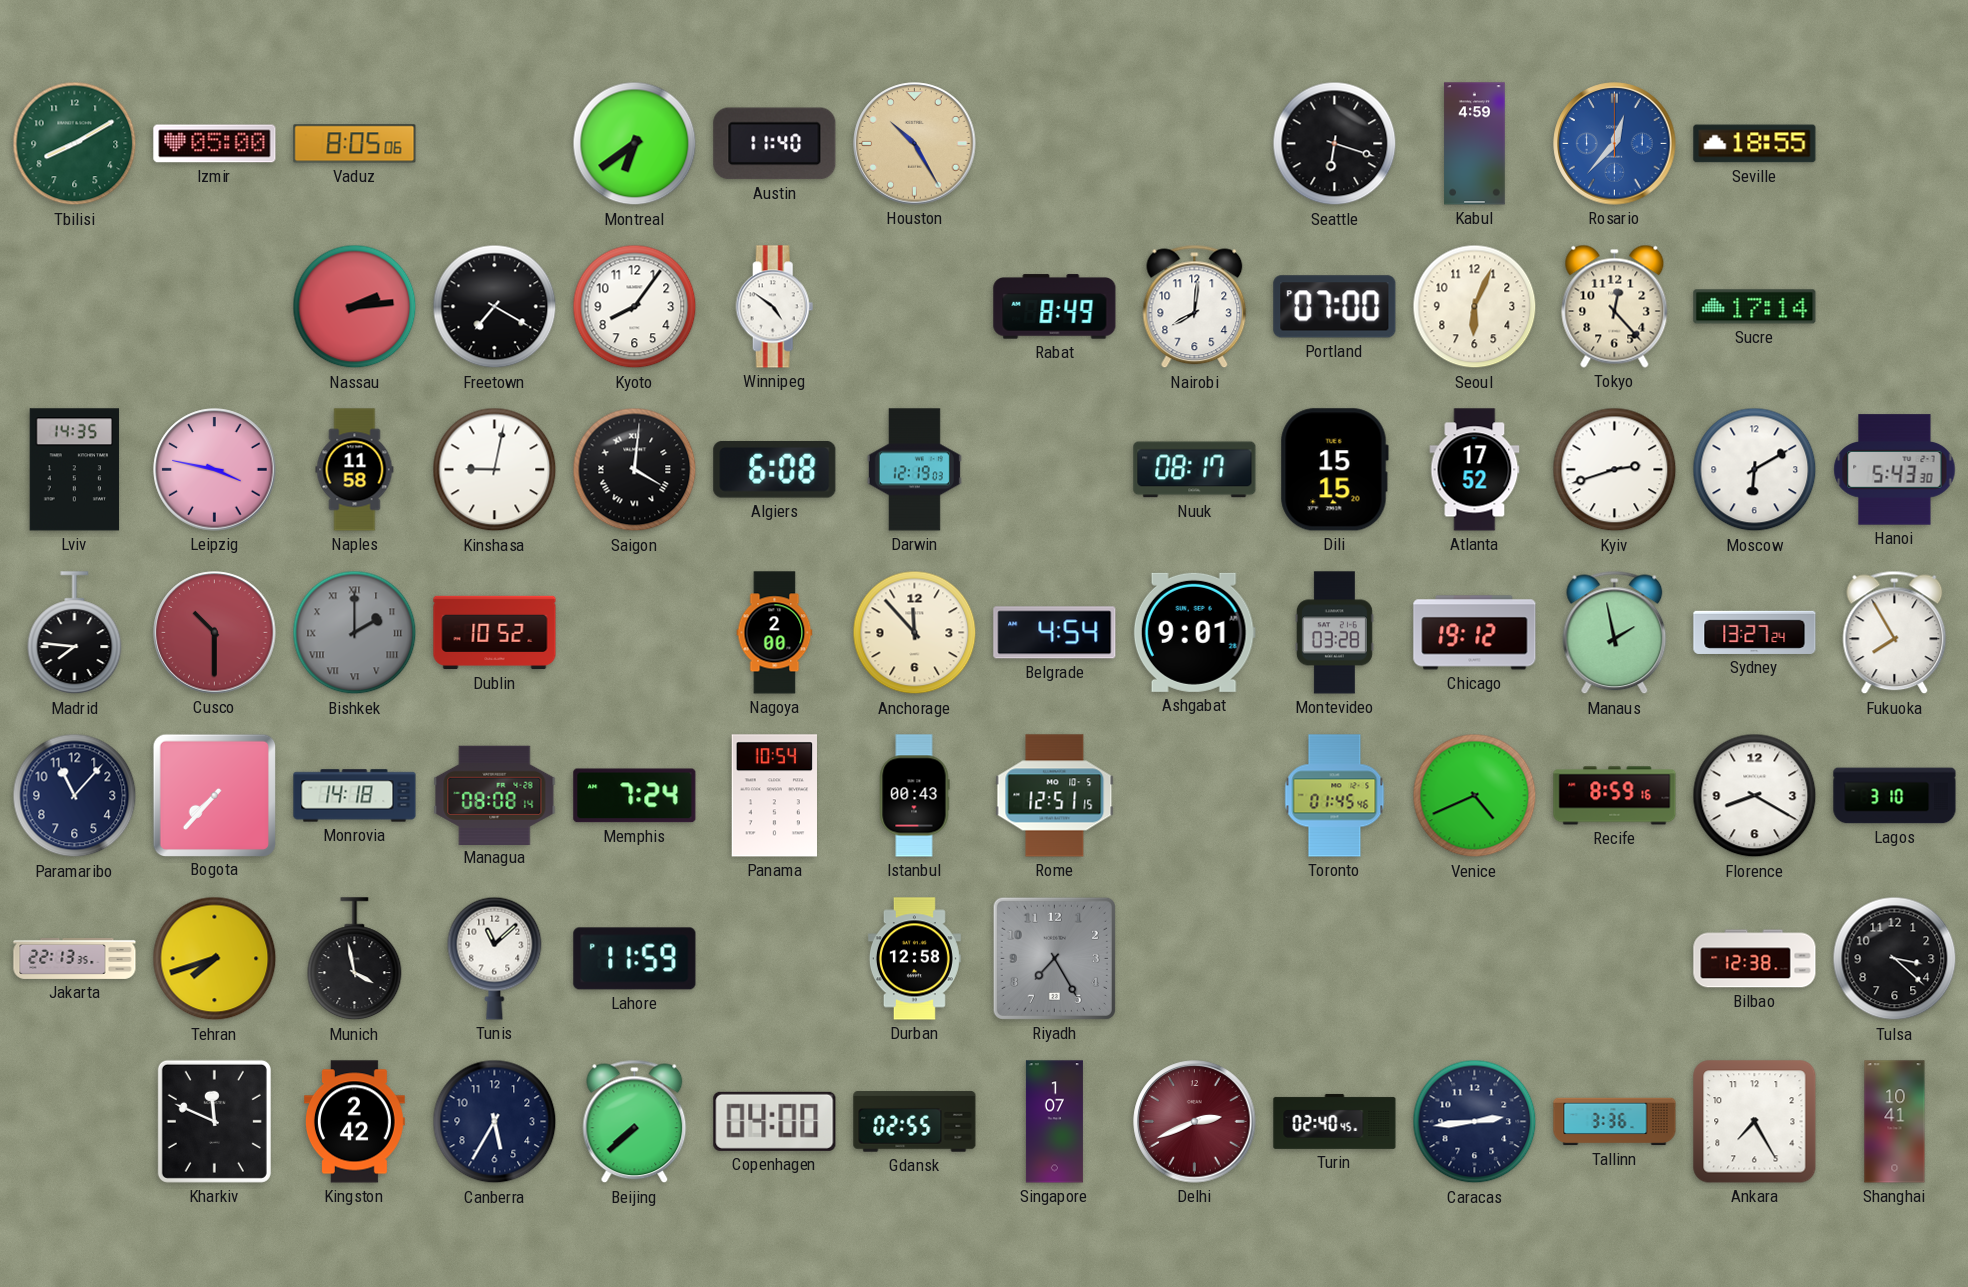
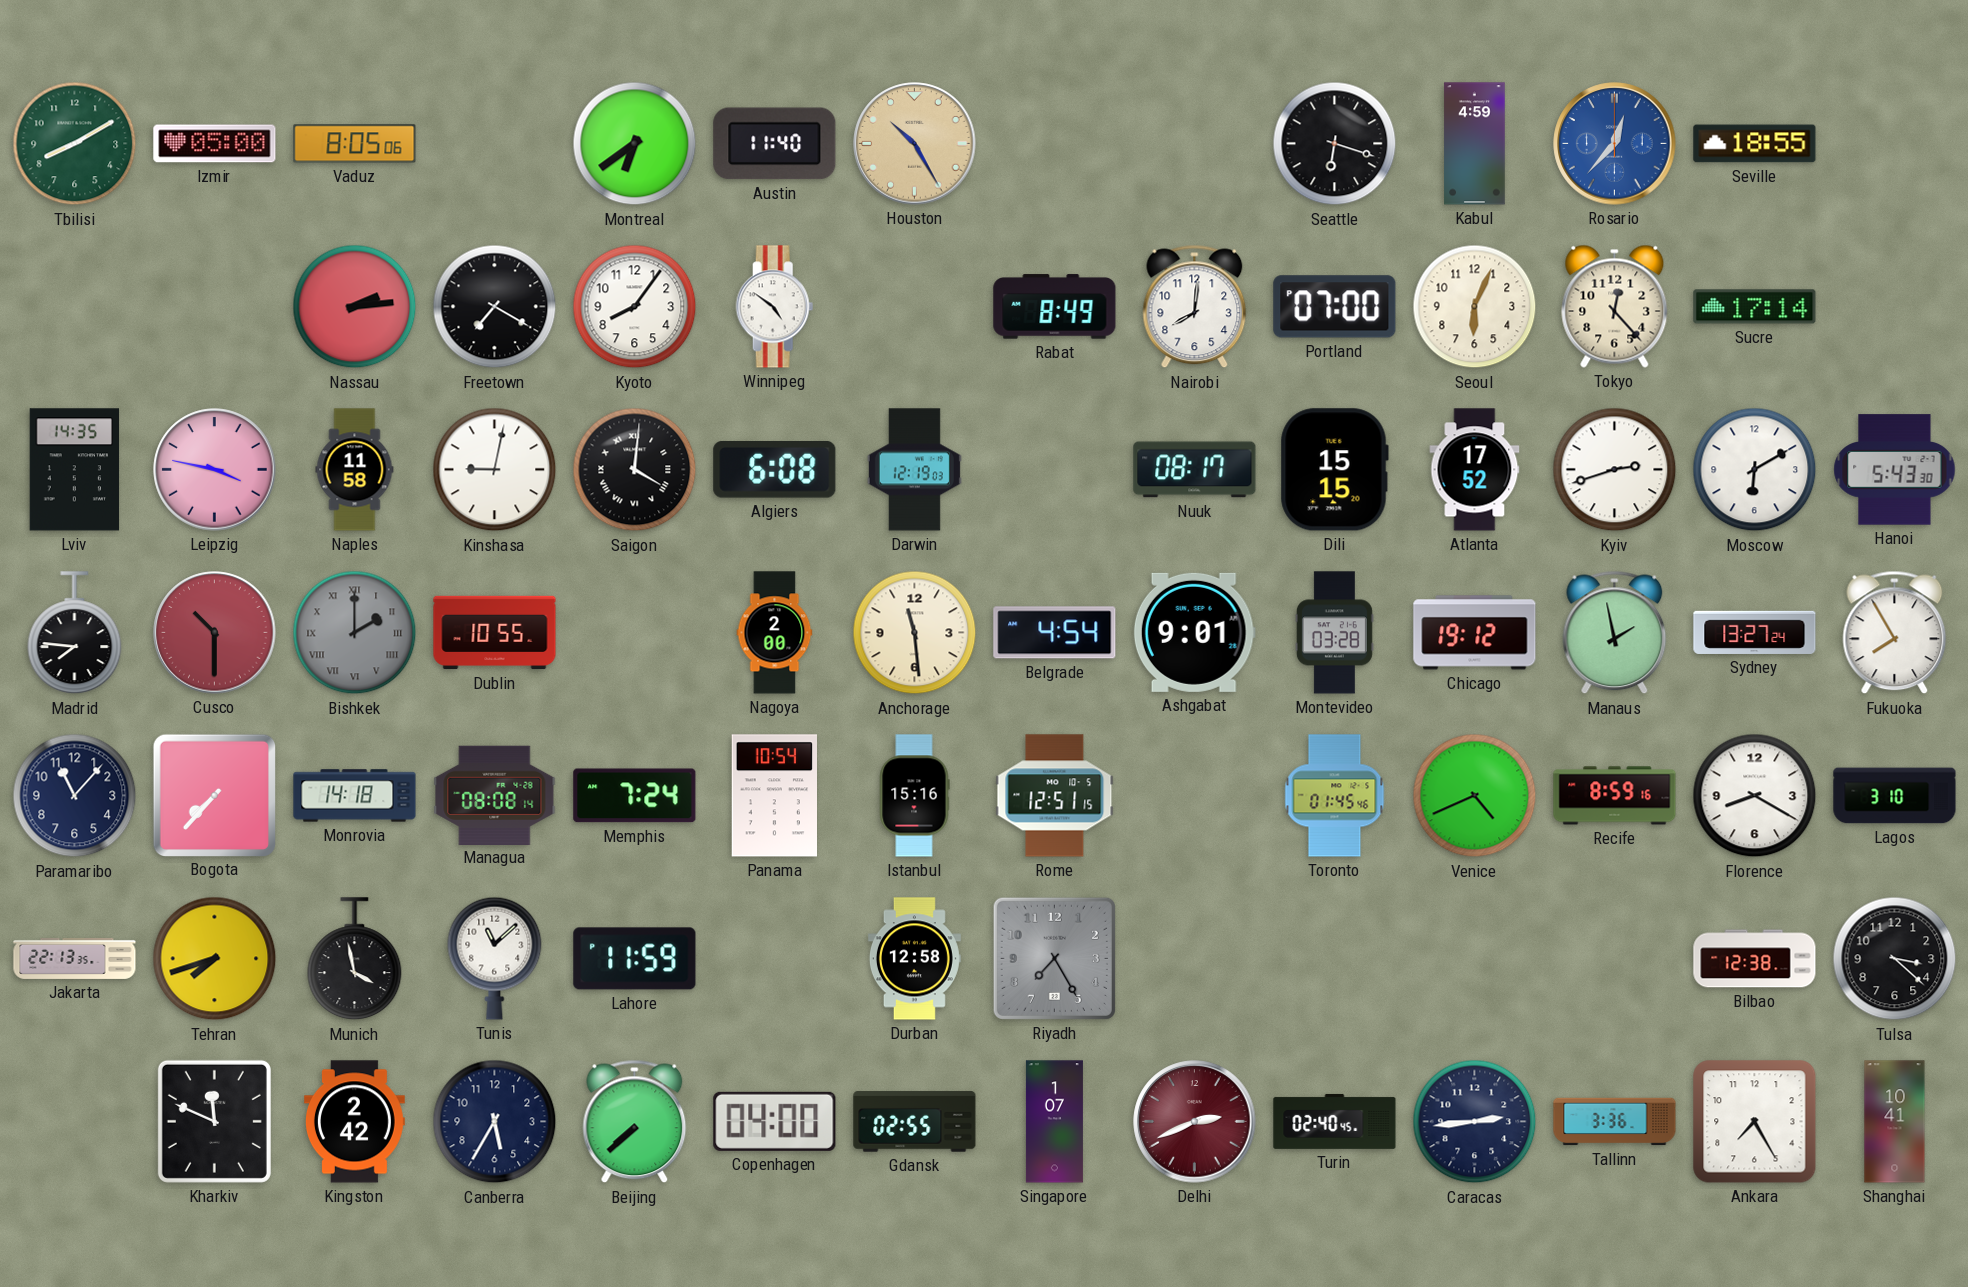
Dublin: 10:52 -> 10:55
Anchorage: 11:53 -> 11:29
Istanbul: 00:43 -> 15:16
